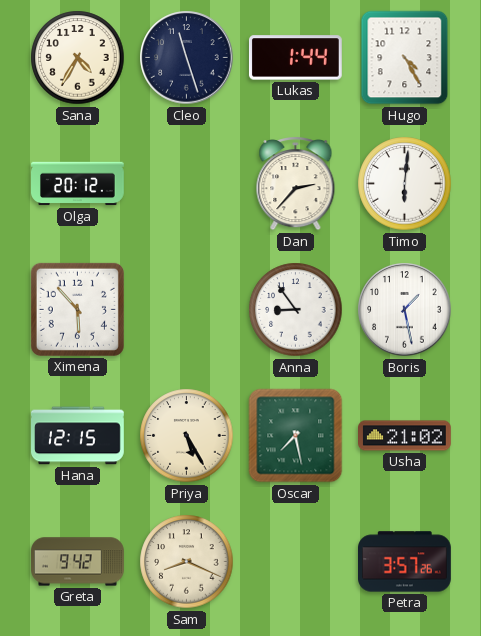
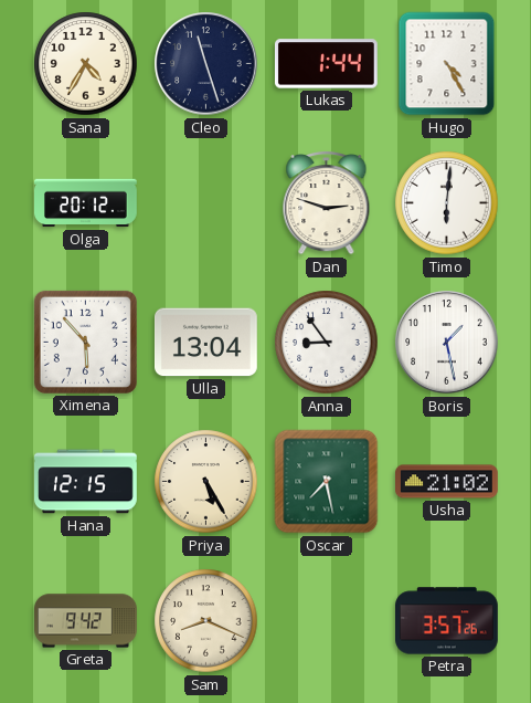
Dan: 2:37 -> 2:48
Ulla: none -> 13:04
